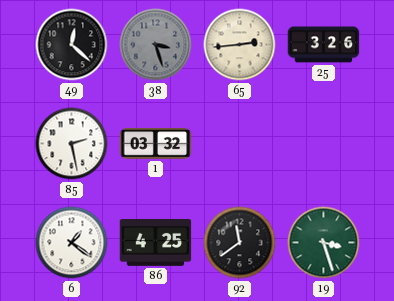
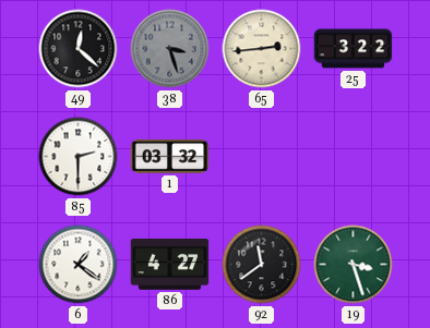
25: 3:26 -> 3:22
85: 2:28 -> 2:30
86: 4:25 -> 4:27
